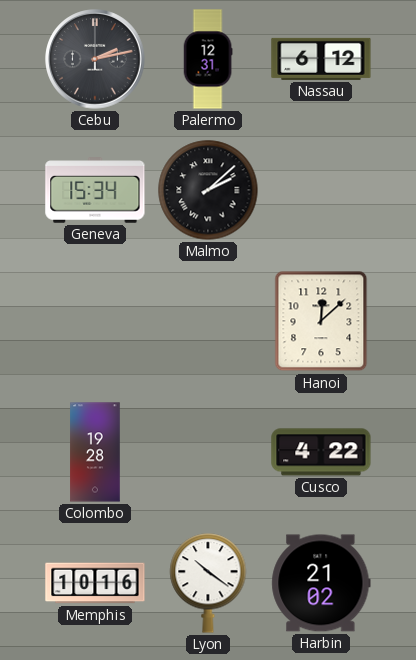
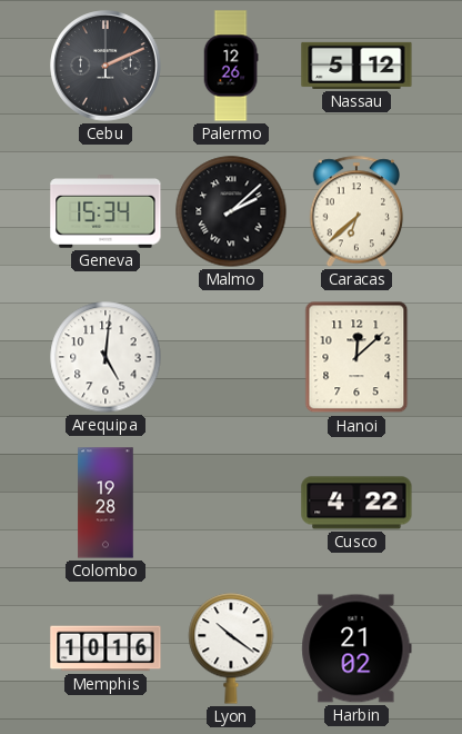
Cebu: 2:13 -> 2:11
Palermo: 12:31 -> 12:26
Nassau: 6:12 -> 5:12
Caracas: none -> 6:38
Arequipa: none -> 5:01
